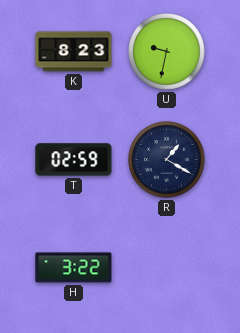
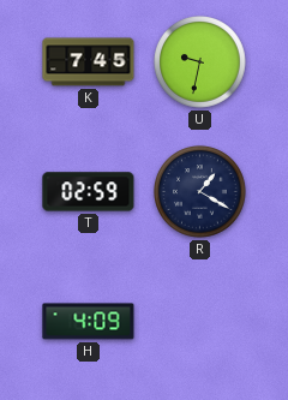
K: 8:23 -> 7:45
H: 3:22 -> 4:09
